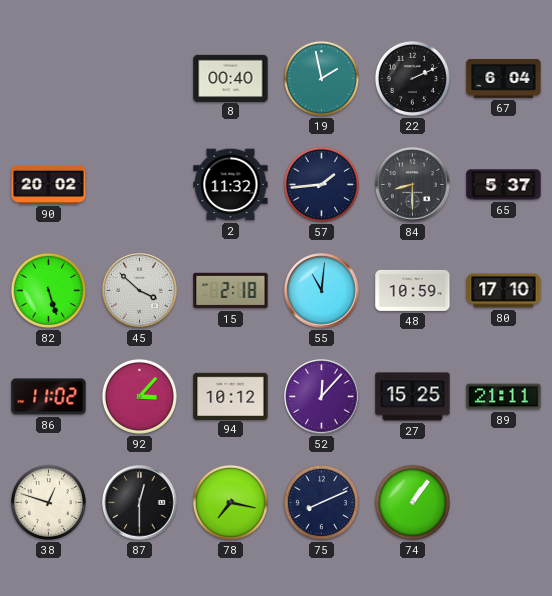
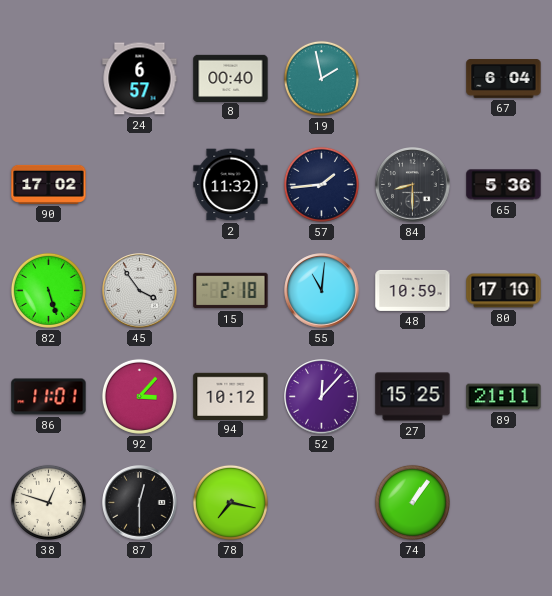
24: none -> 6:57
22: 2:11 -> none
90: 20:02 -> 17:02
65: 5:37 -> 5:36
45: 3:52 -> 3:54
86: 11:02 -> 11:01
75: 8:11 -> none
